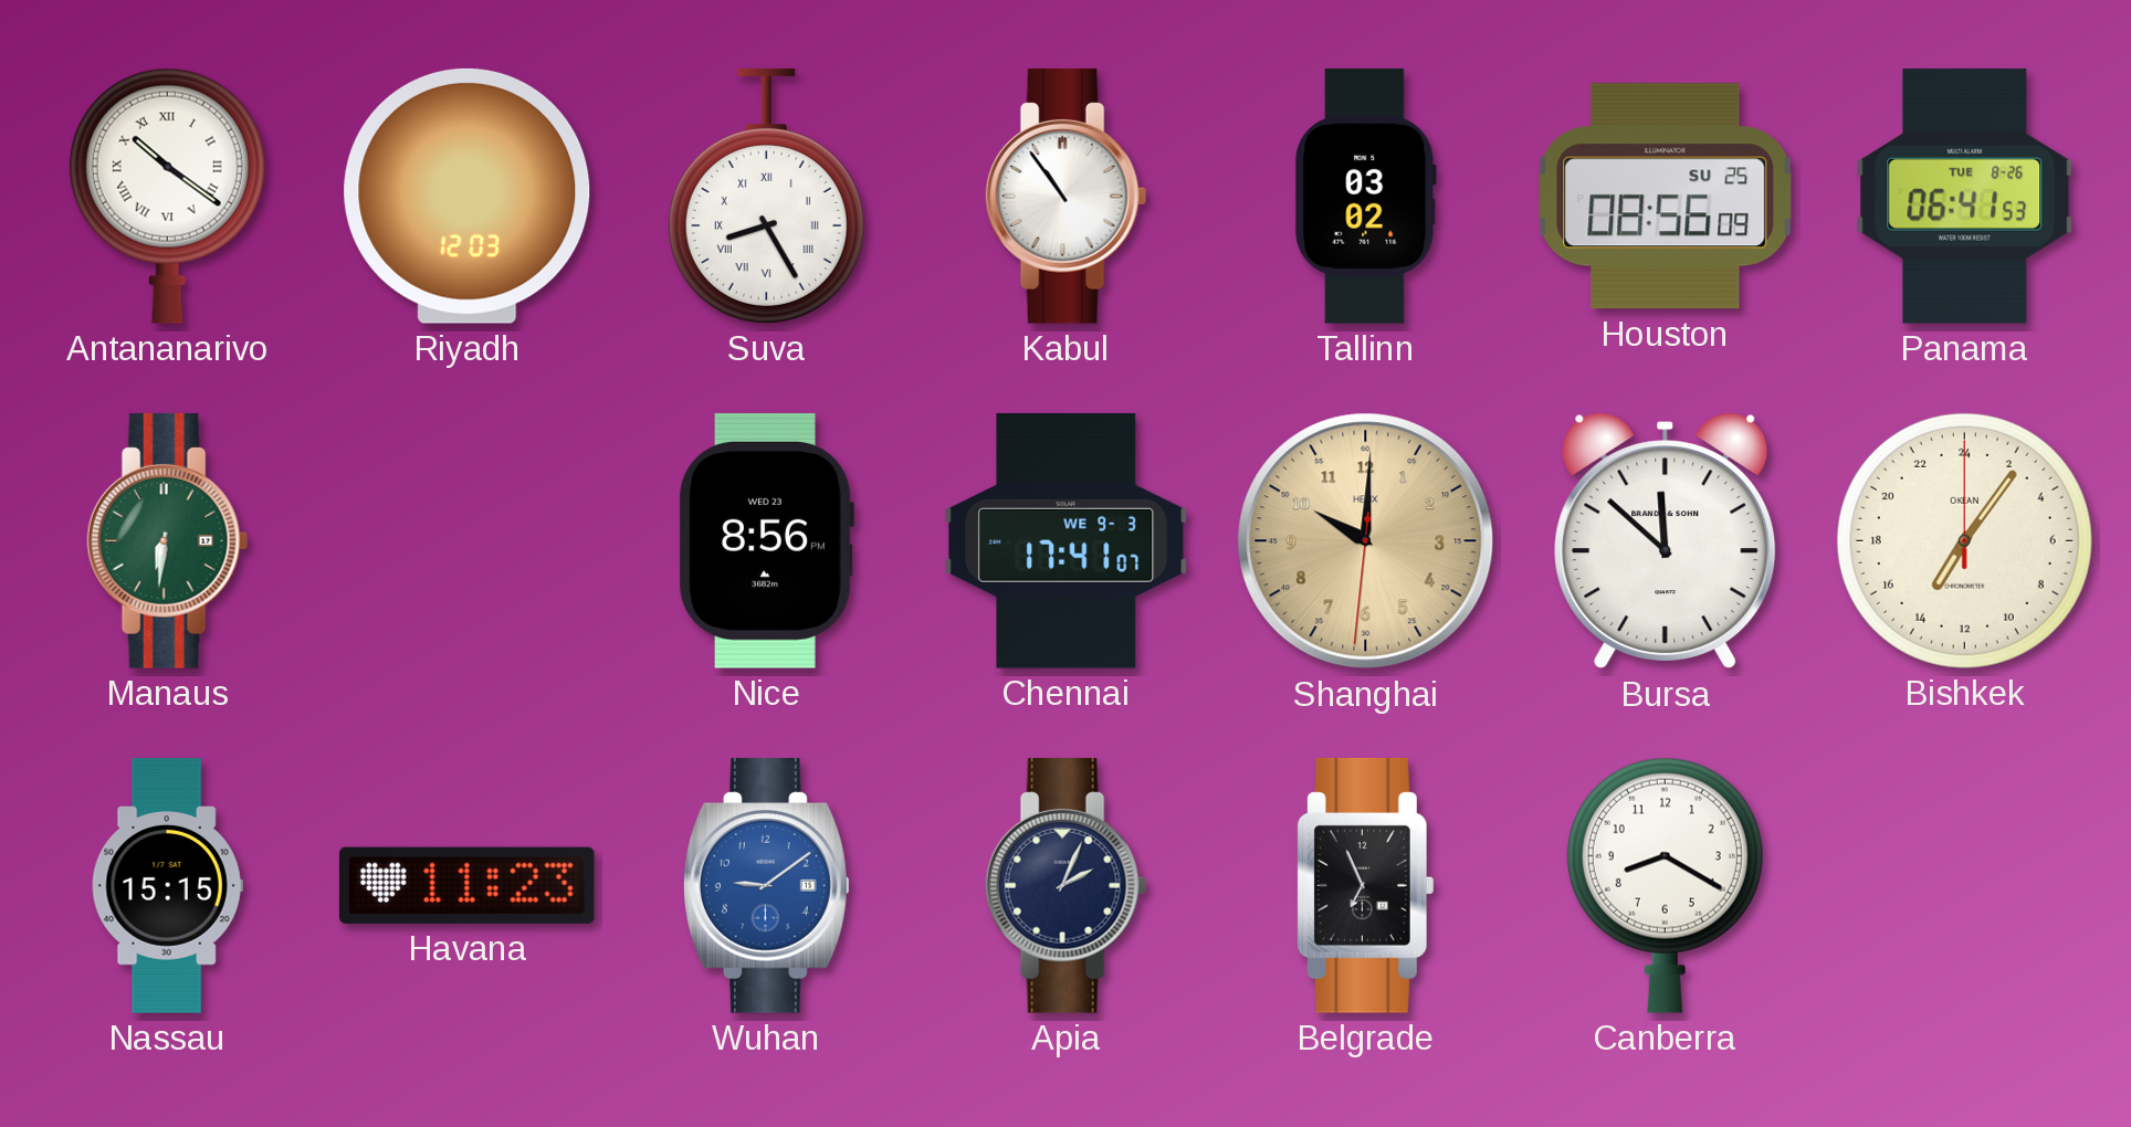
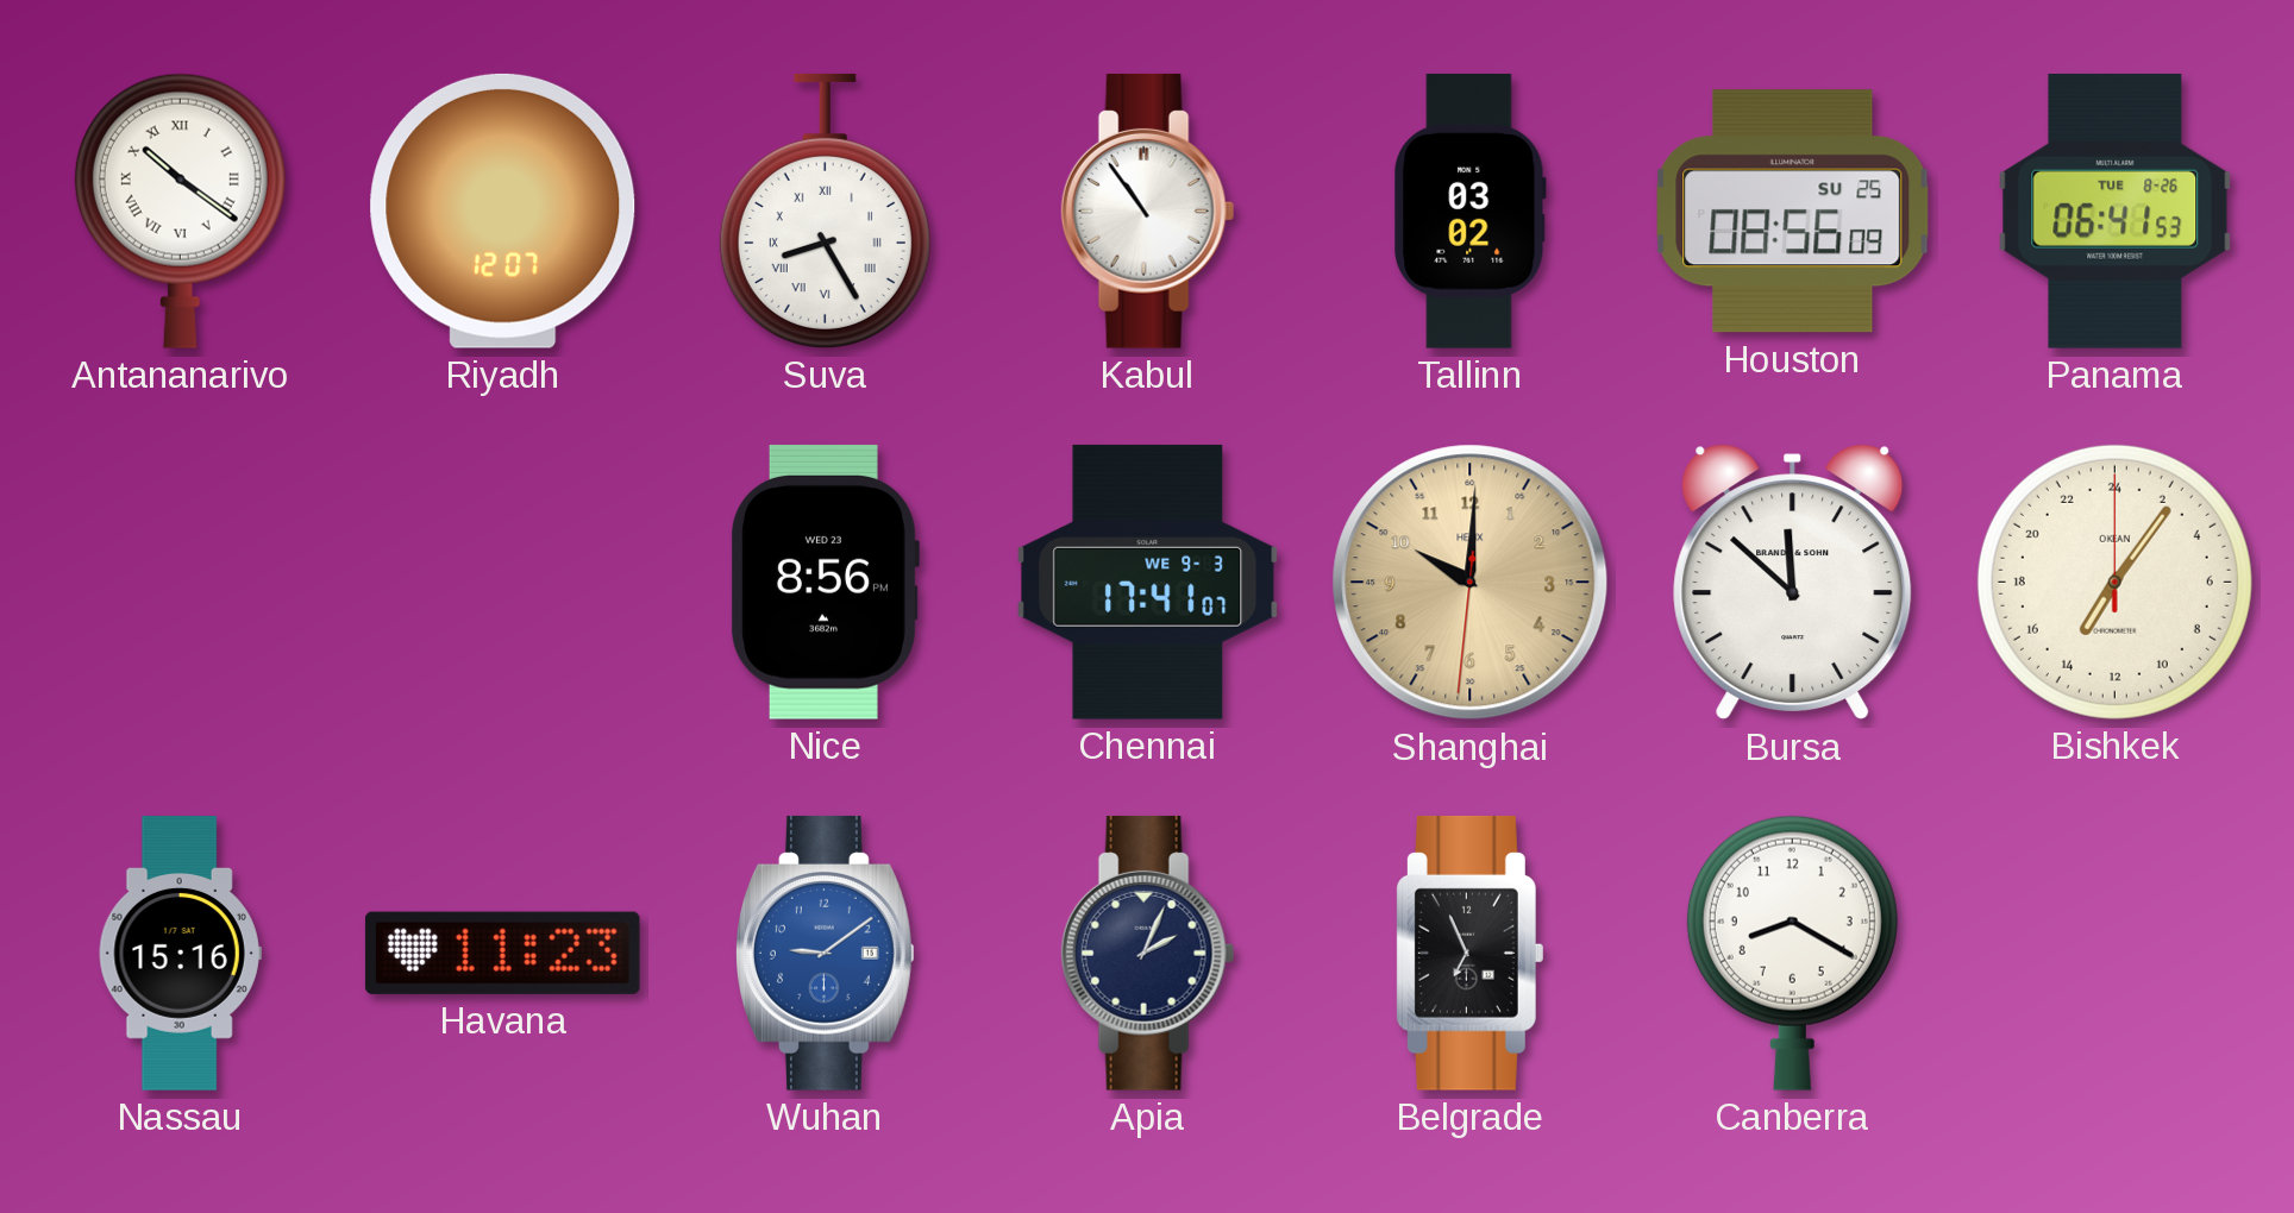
Riyadh: 12:03 -> 12:07
Manaus: 6:31 -> none
Nassau: 15:15 -> 15:16
